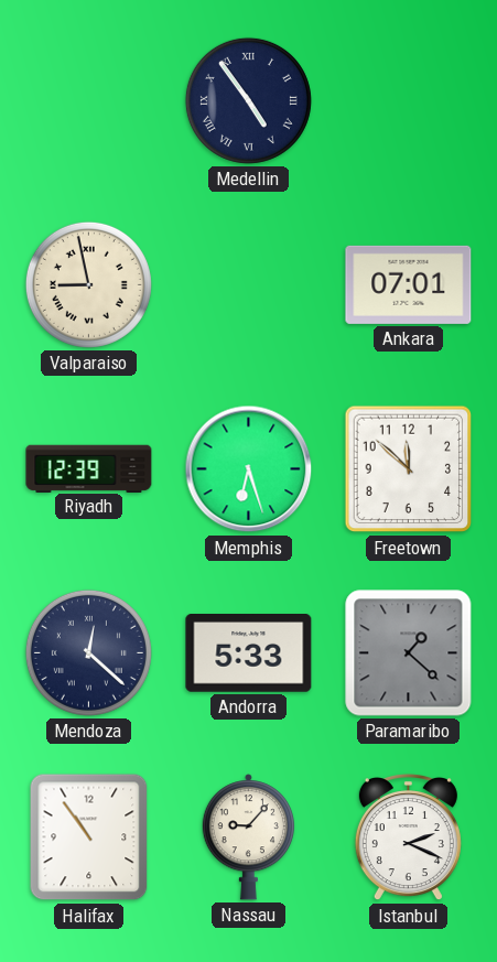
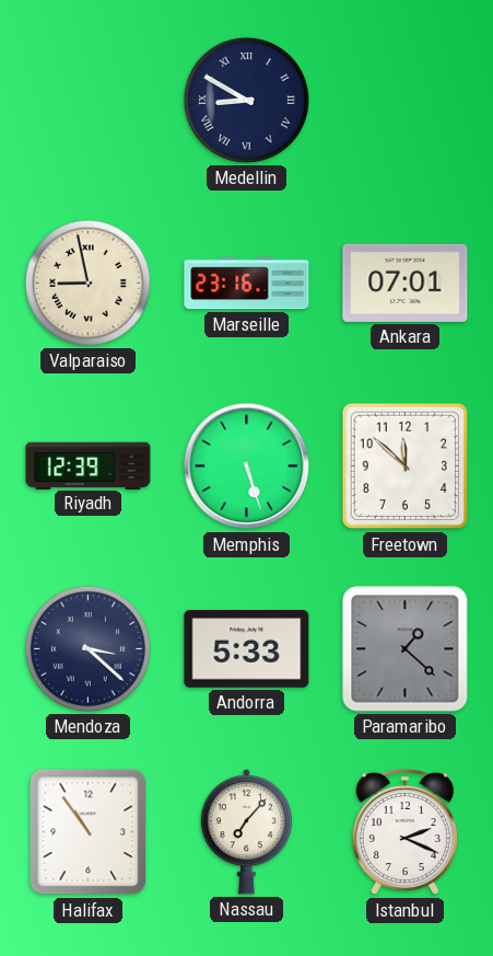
Medellin: 4:54 -> 8:50
Marseille: none -> 23:16
Memphis: 6:27 -> 5:27
Mendoza: 12:22 -> 3:22
Nassau: 9:07 -> 7:07
